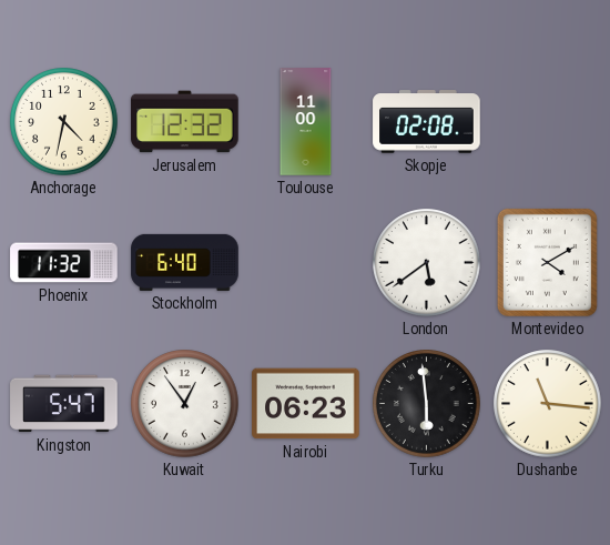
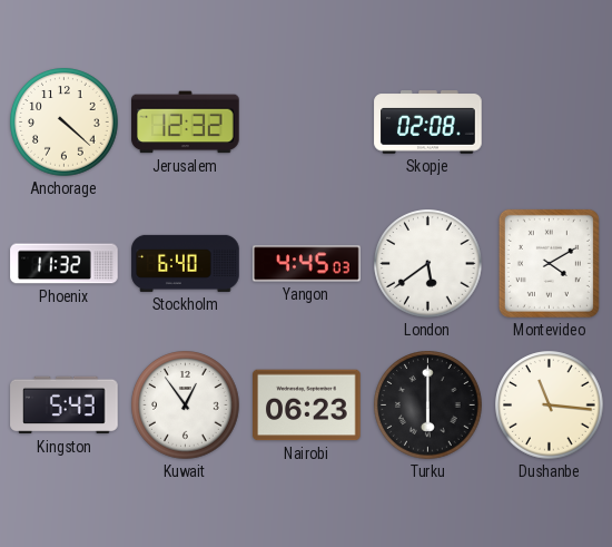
Anchorage: 4:32 -> 4:22
Toulouse: 11:00 -> none
Yangon: none -> 4:45
Kingston: 5:47 -> 5:43
Turku: 5:59 -> 6:00
